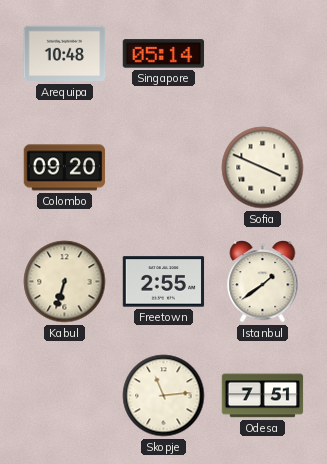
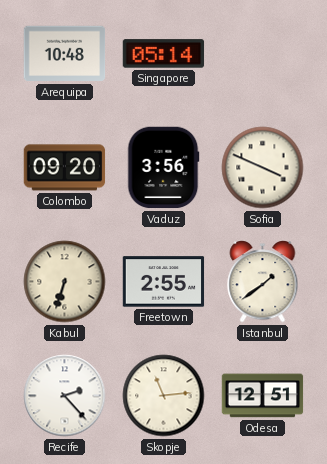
Vaduz: none -> 3:56
Recife: none -> 2:23
Odesa: 7:51 -> 12:51
